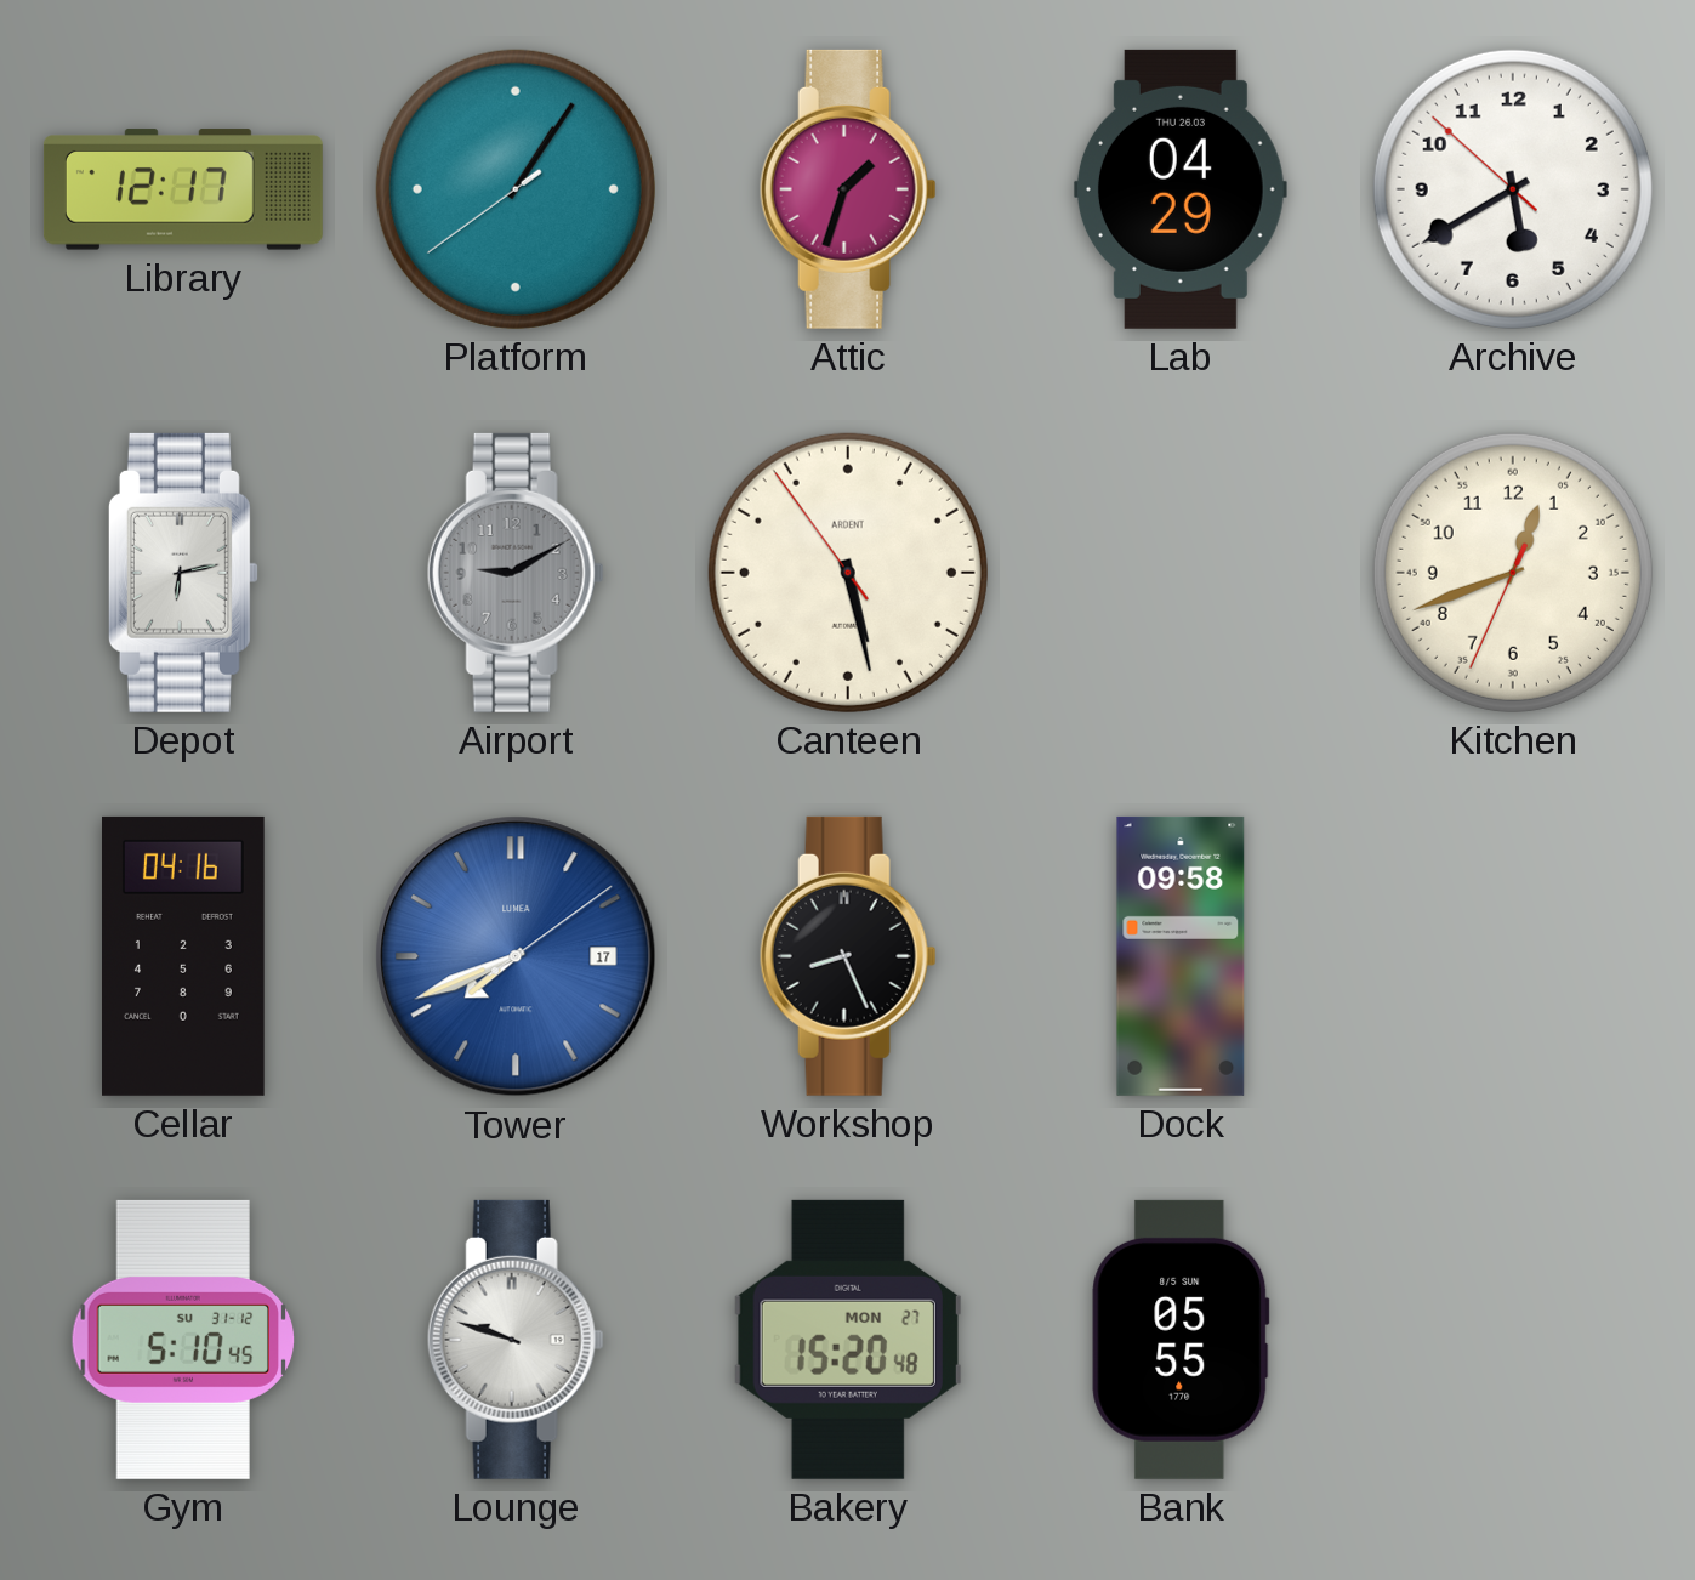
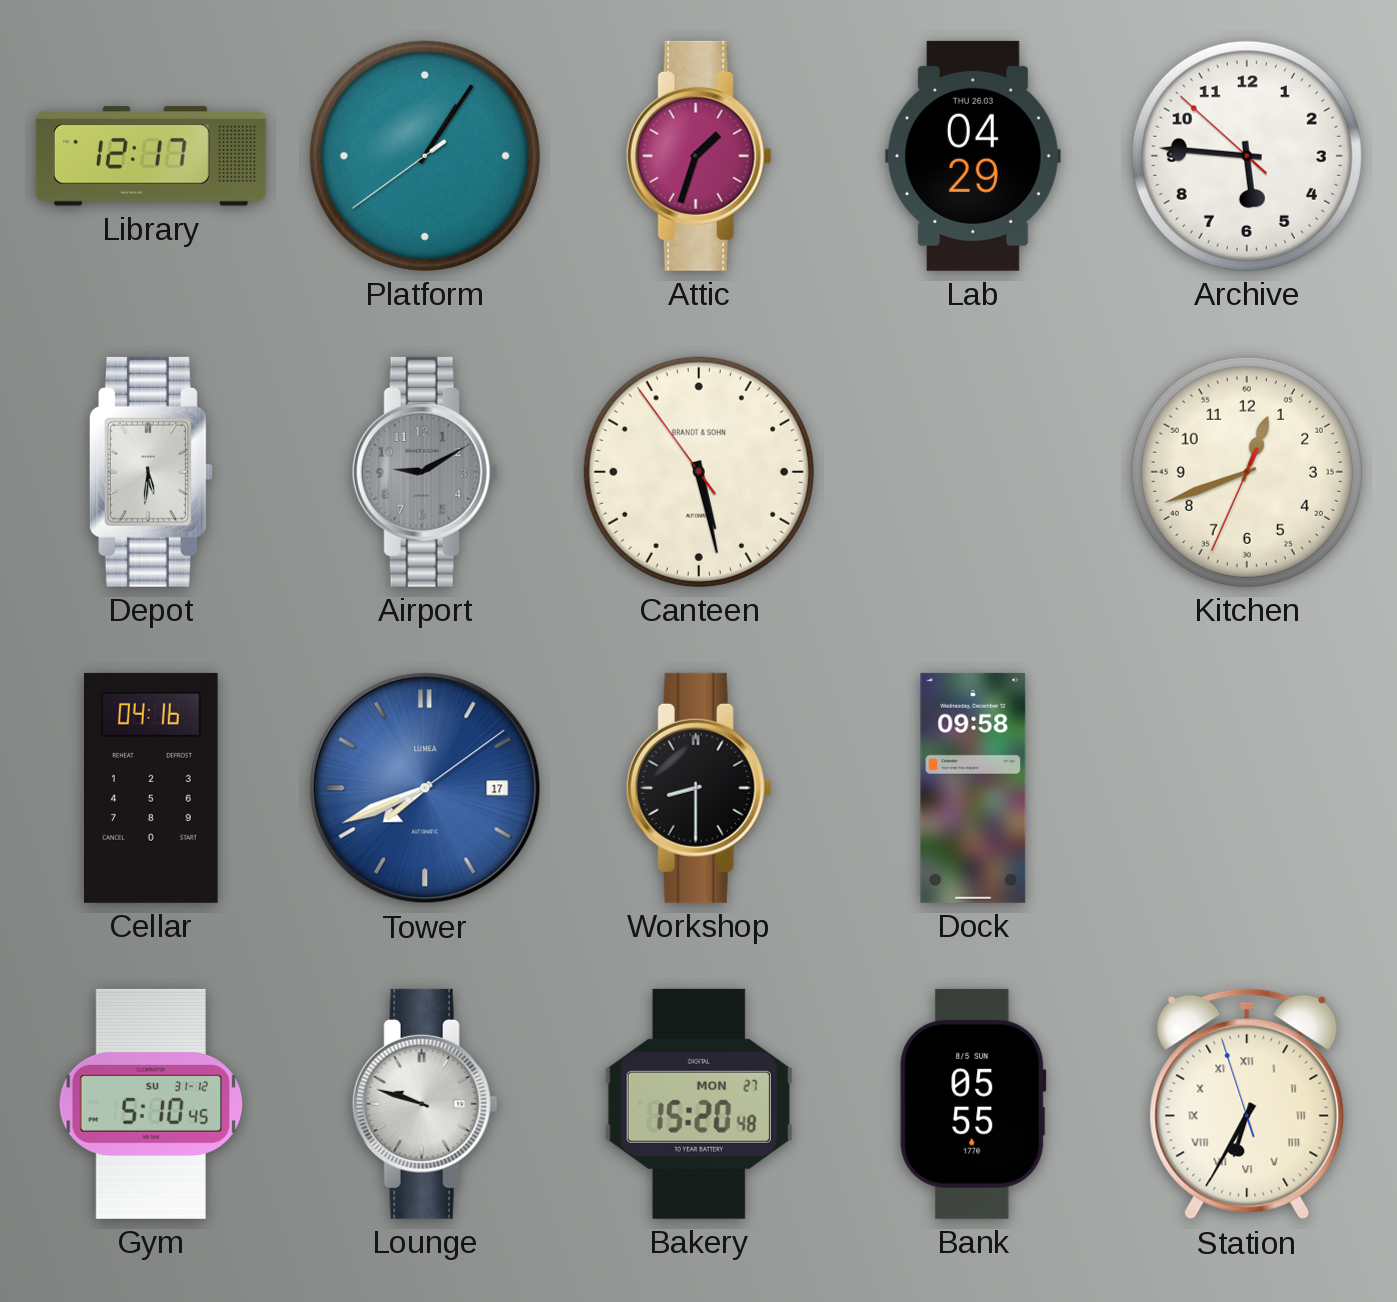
Archive: 5:39 -> 5:45
Depot: 6:13 -> 5:31
Canteen brand: ARDENT -> BRANDT & SOHN
Workshop: 8:26 -> 8:30
Station: none -> 6:34
